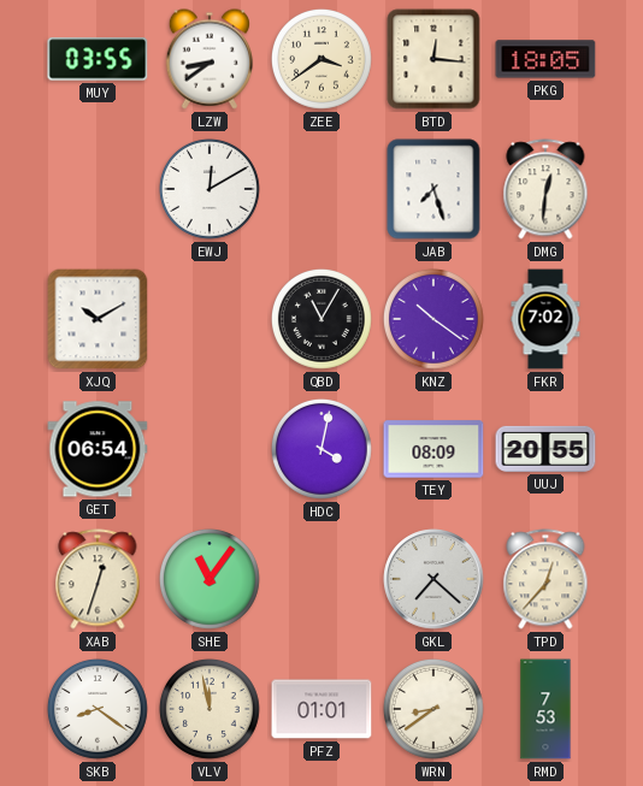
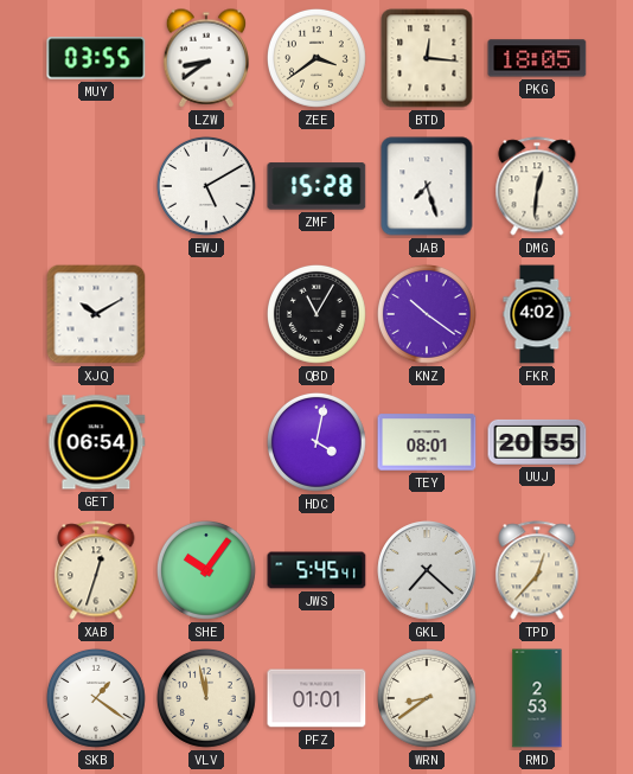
EWJ: 12:10 -> 5:10
ZMF: none -> 15:28
FKR: 7:02 -> 4:02
TEY: 08:09 -> 08:01
SHE: 11:06 -> 10:06
JWS: none -> 5:45
SKB: 8:21 -> 1:21
RMD: 7:53 -> 2:53
